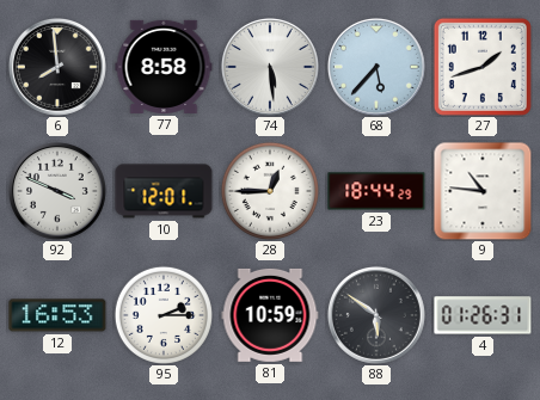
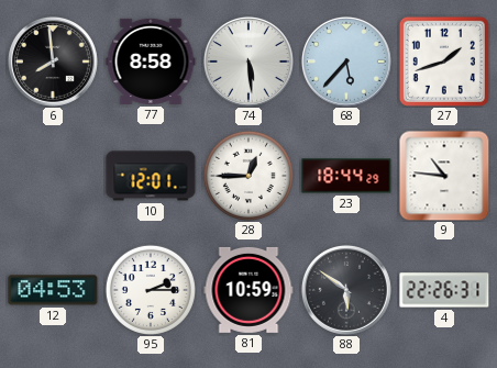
92: 3:49 -> none
12: 16:53 -> 04:53
4: 01:26 -> 22:26
